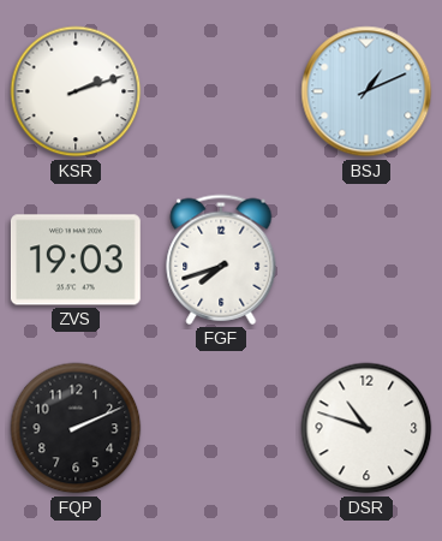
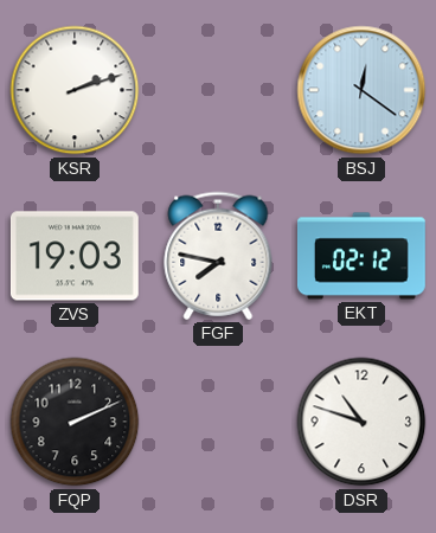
BSJ: 1:11 -> 12:21
FGF: 7:42 -> 7:47
EKT: none -> 02:12
